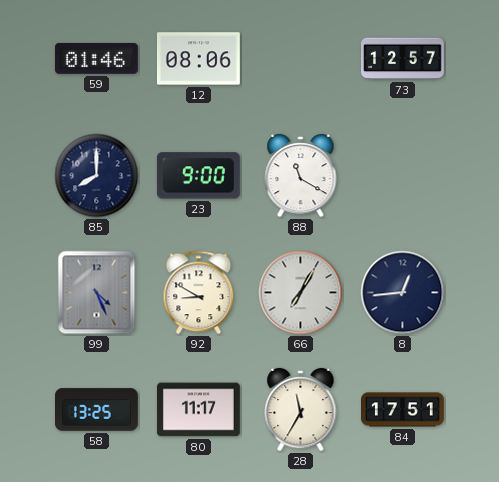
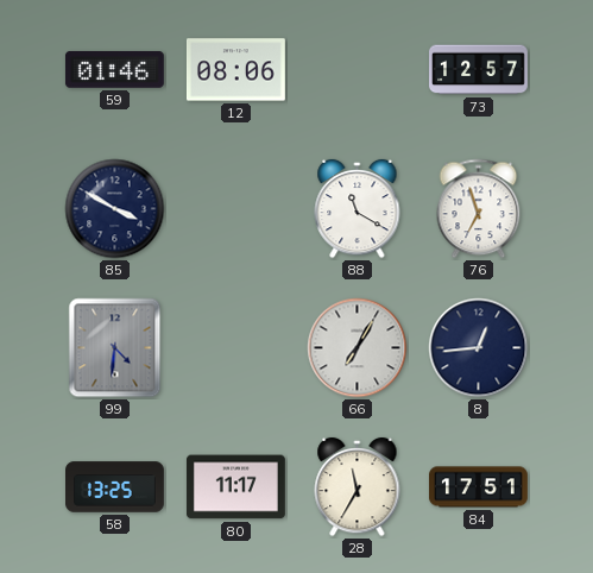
85: 8:00 -> 3:50
23: 9:00 -> none
76: none -> 6:57
99: 4:26 -> 4:31
92: 8:50 -> none
